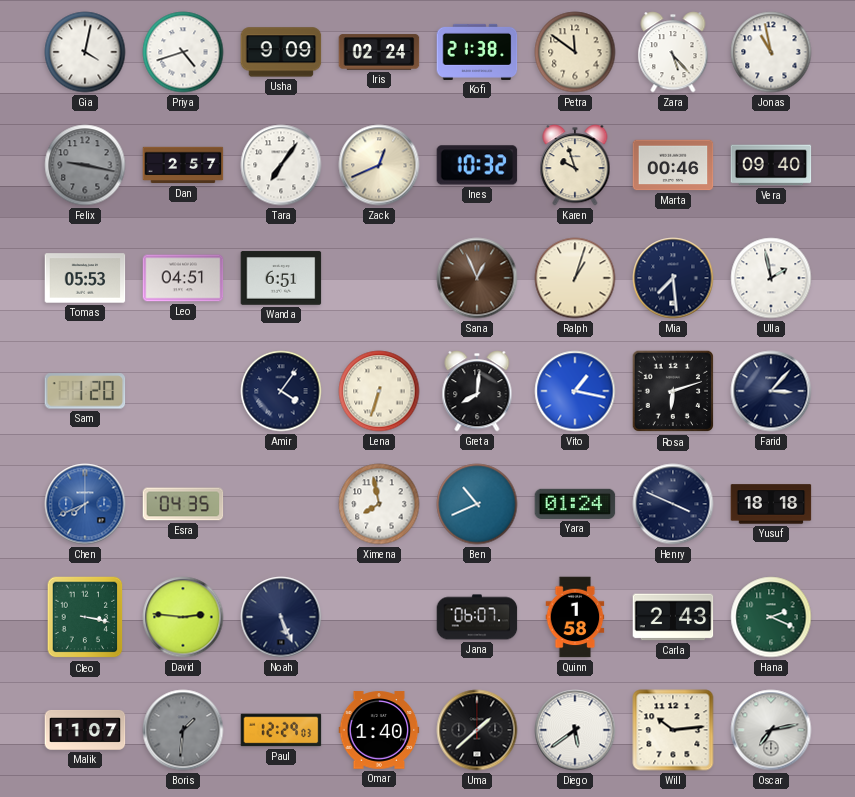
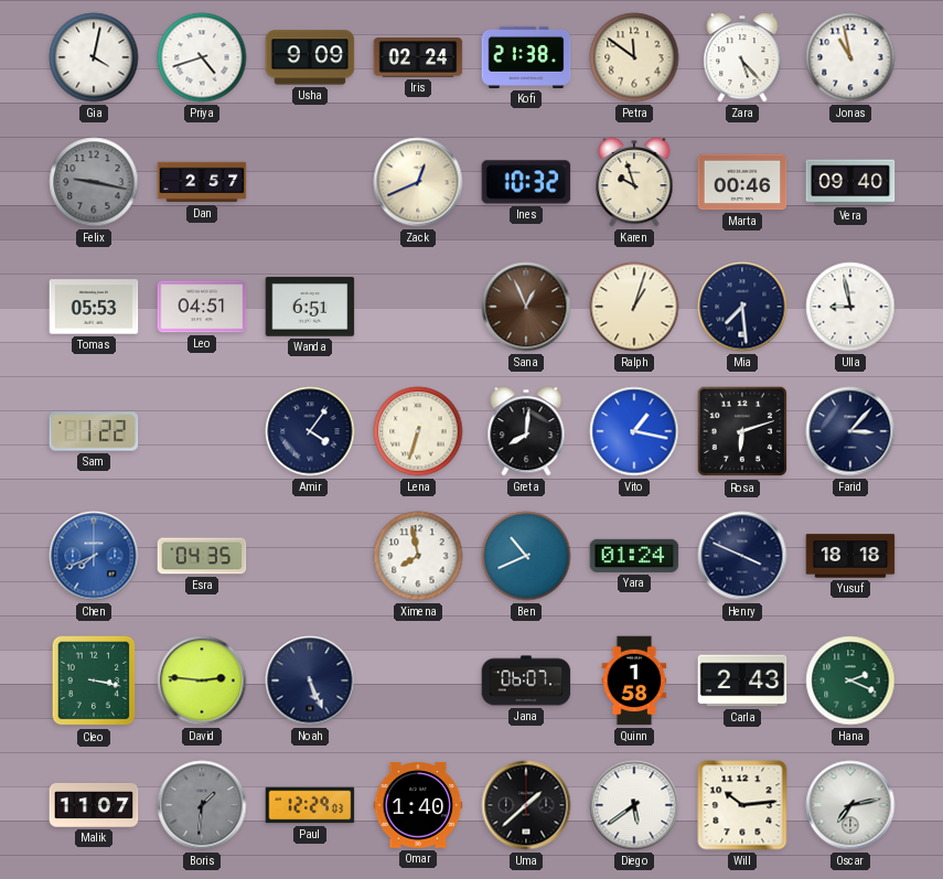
Tara: 7:06 -> none
Ulla: 1:58 -> 8:58
Sam: 1:20 -> 1:22
